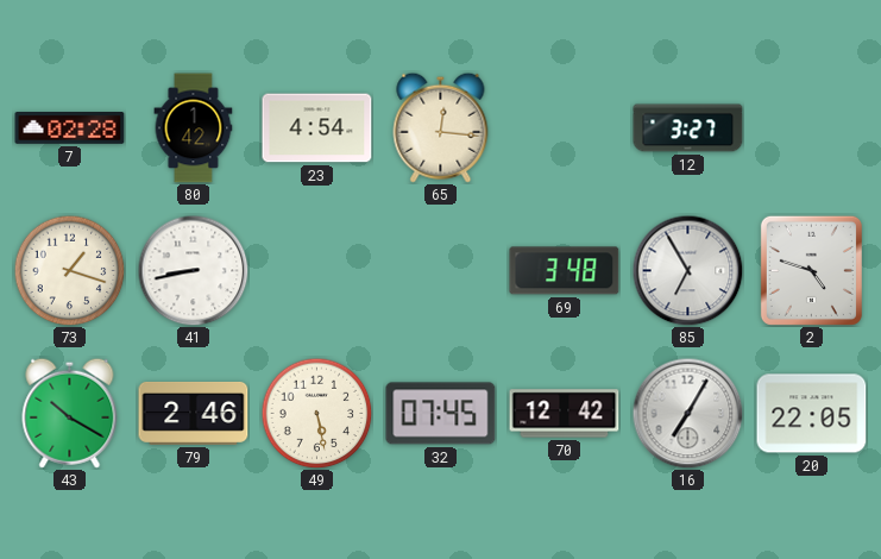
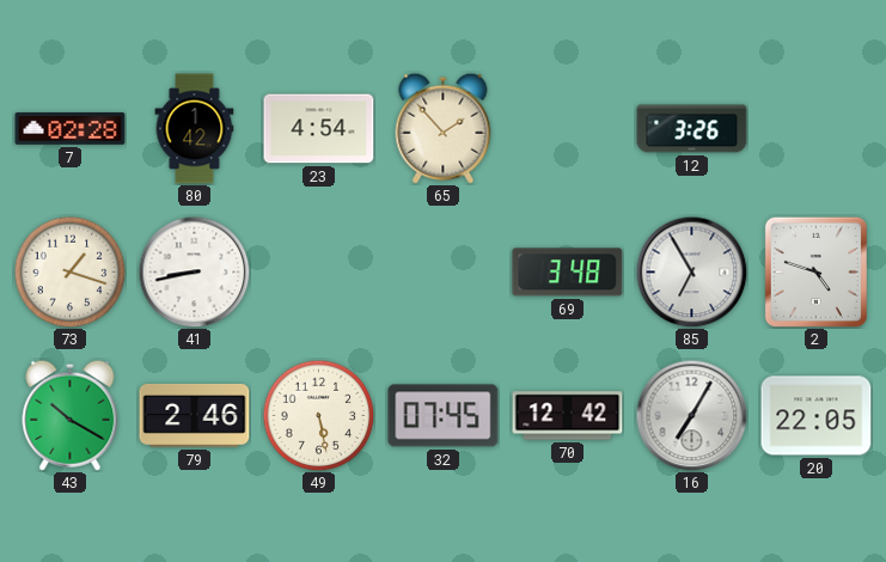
65: 12:16 -> 1:53
12: 3:27 -> 3:26
